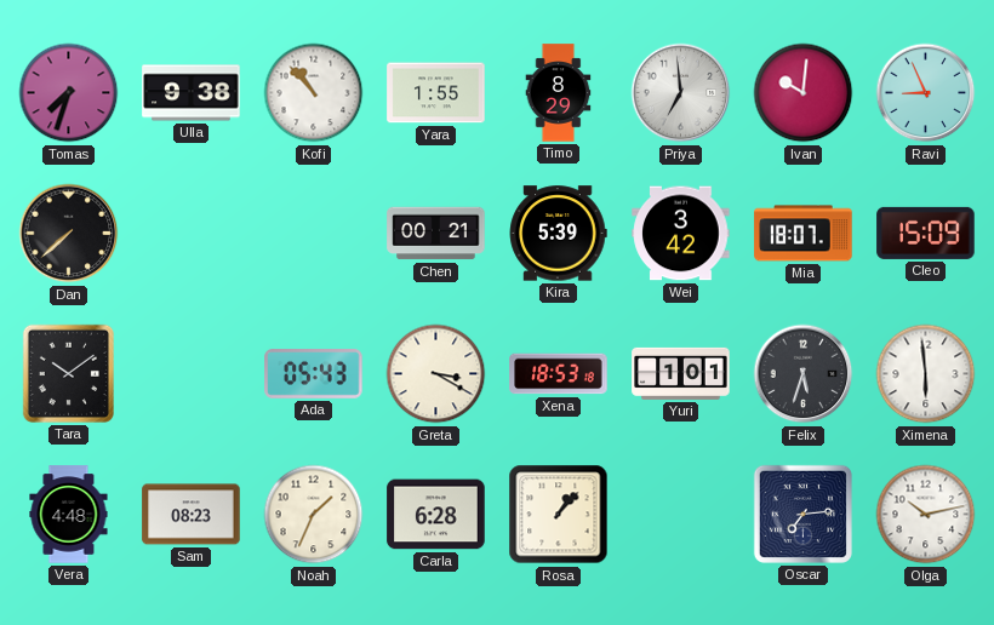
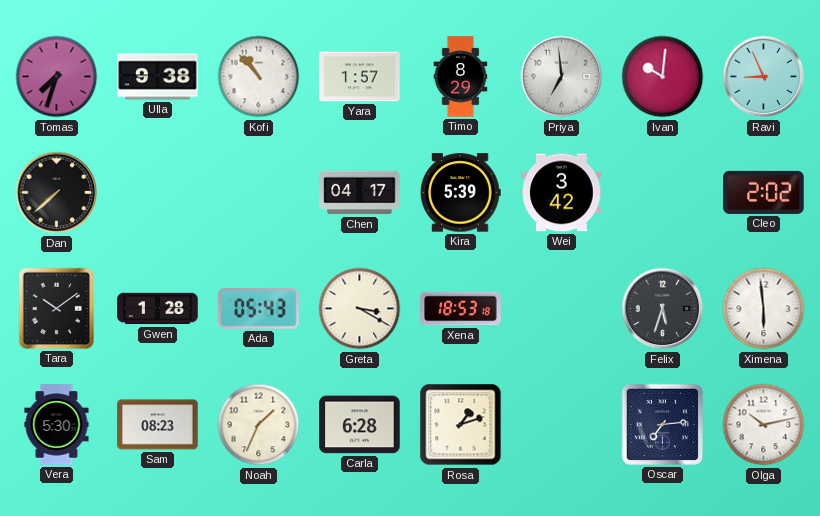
Yara: 1:55 -> 1:57
Chen: 00:21 -> 04:17
Mia: 18:07 -> none
Cleo: 15:09 -> 2:02
Gwen: none -> 1:28
Yuri: 1:01 -> none
Vera: 4:48 -> 5:30
Rosa: 1:07 -> 1:12
